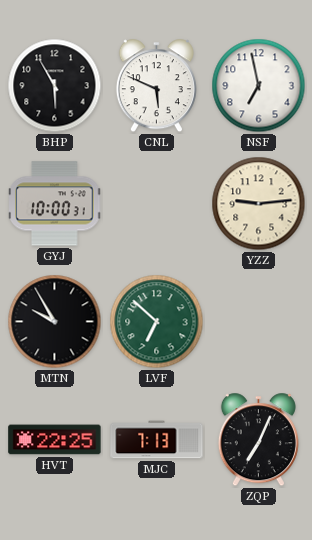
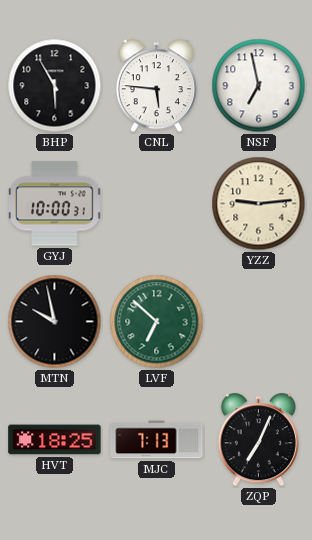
CNL: 5:49 -> 5:46
MTN: 9:55 -> 9:58
HVT: 22:25 -> 18:25
